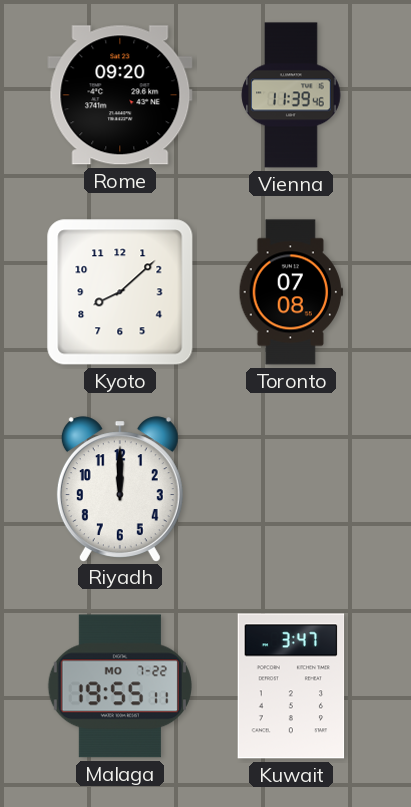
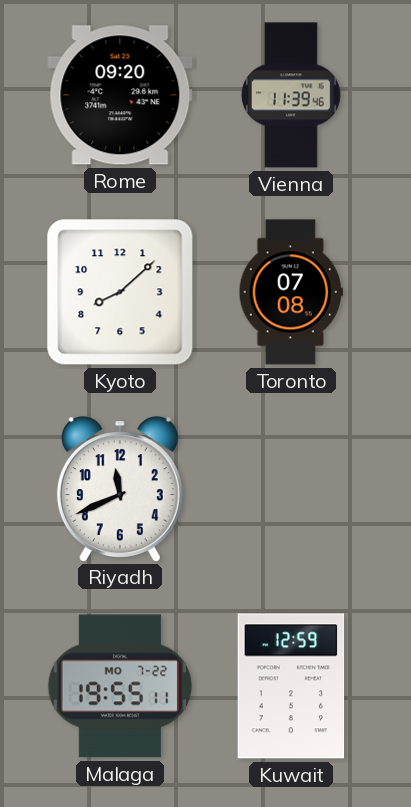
Riyadh: 12:00 -> 11:41
Kuwait: 3:47 -> 12:59
